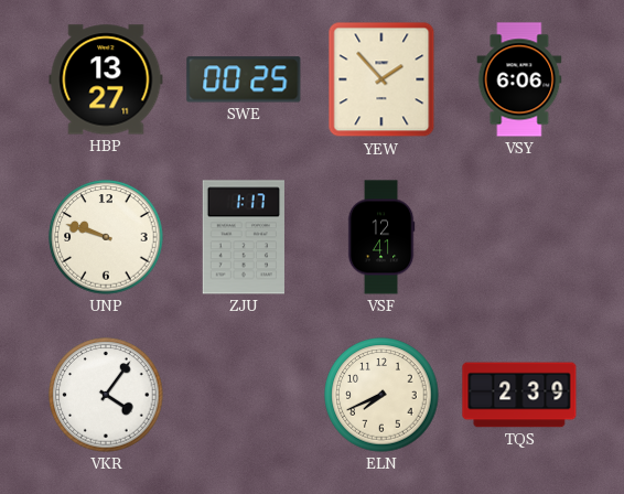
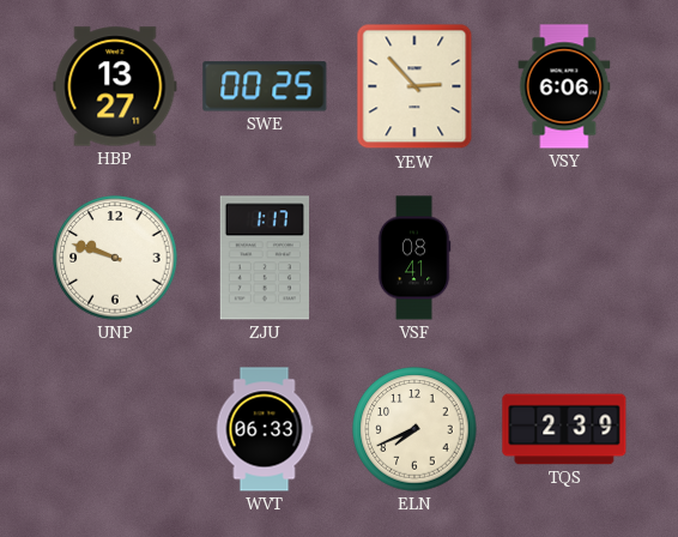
YEW: 1:53 -> 2:53
VSF: 12:41 -> 08:41
VKR: 4:06 -> none
WVT: none -> 06:33
